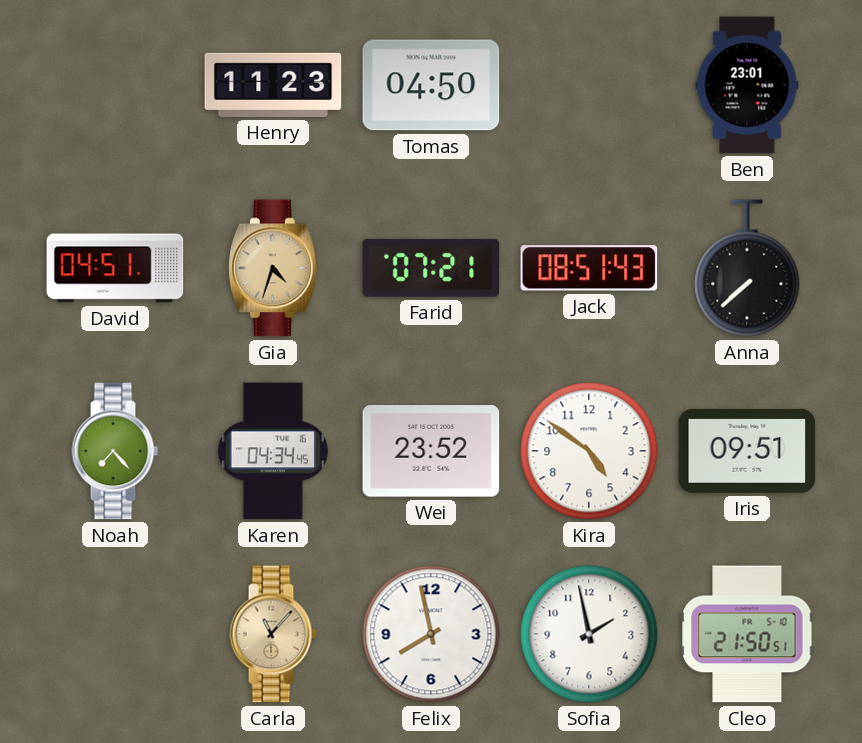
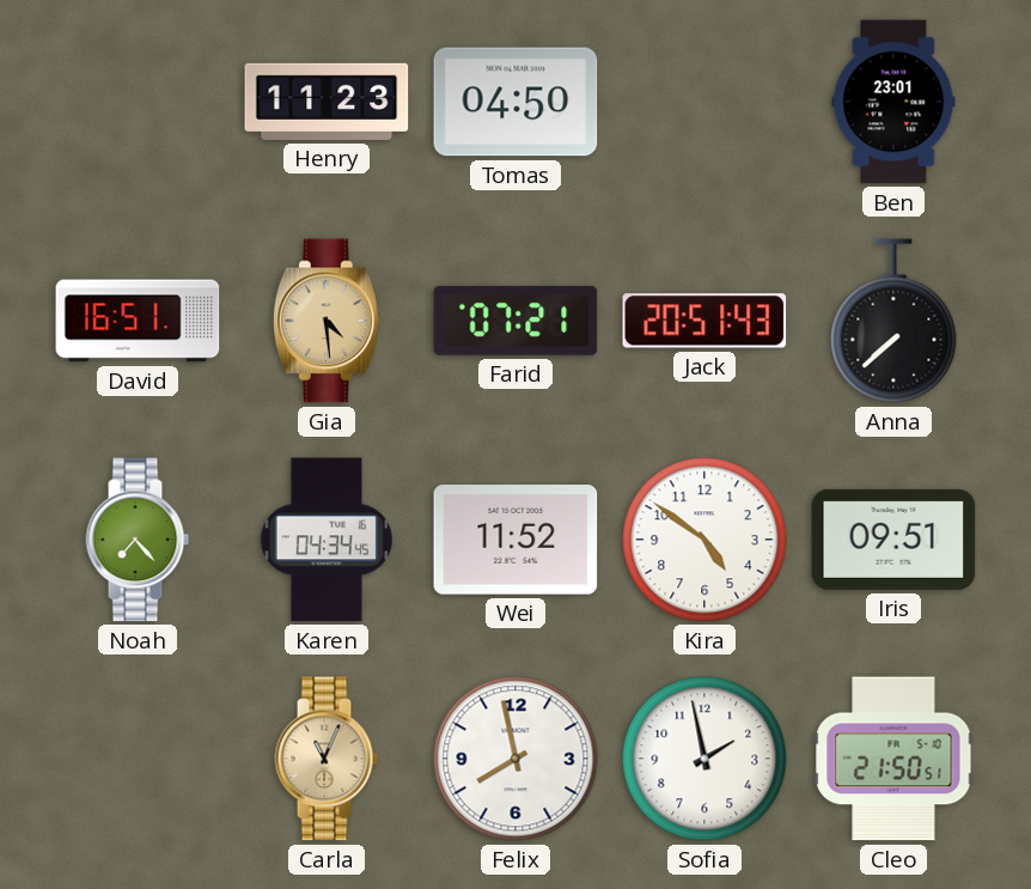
David: 04:51 -> 16:51
Gia: 4:33 -> 4:29
Jack: 08:51 -> 20:51
Wei: 23:52 -> 11:52
Carla: 11:07 -> 11:04
